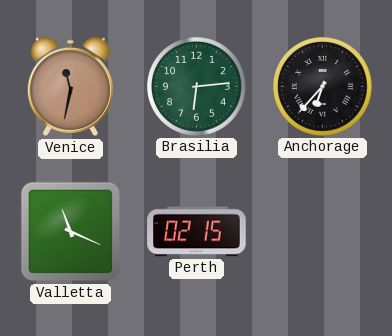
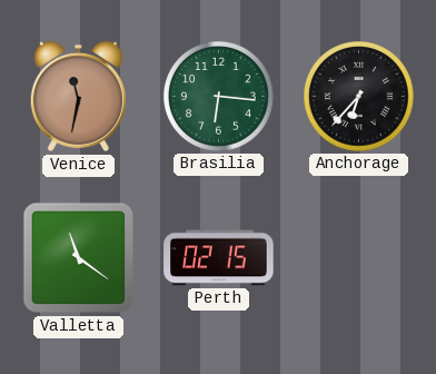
Brasilia: 6:14 -> 6:16
Valletta: 11:19 -> 11:21
